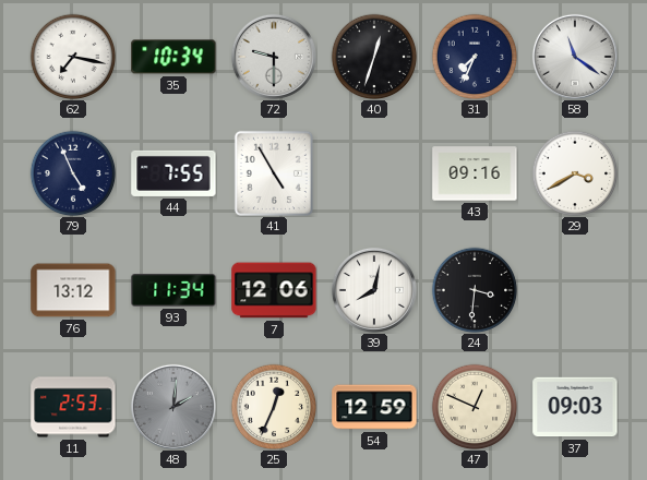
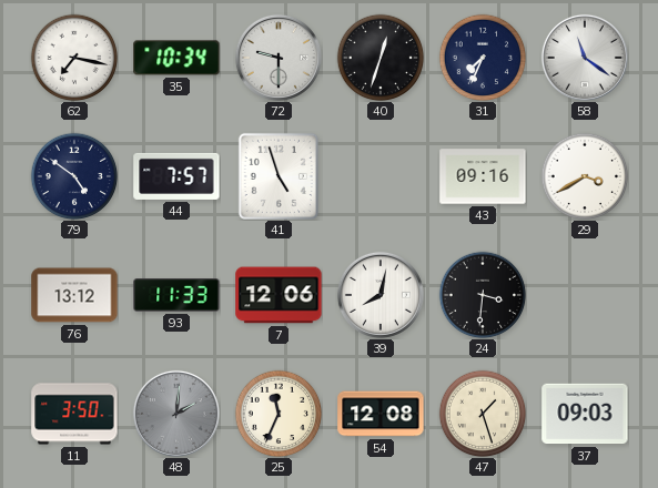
79: 4:56 -> 4:51
44: 7:55 -> 7:57
41: 4:55 -> 4:57
93: 11:34 -> 11:33
11: 2:53 -> 3:50
25: 12:34 -> 11:34
54: 12:59 -> 12:08
47: 12:49 -> 1:27
